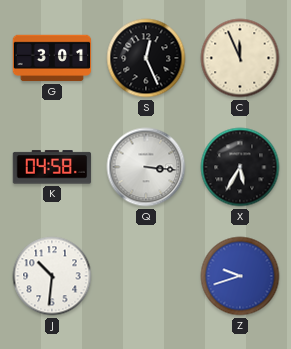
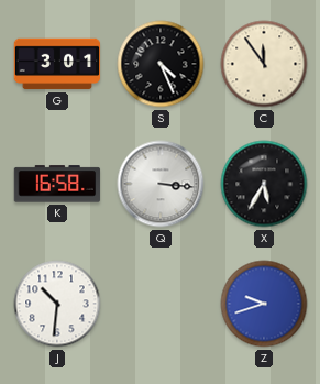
S: 12:26 -> 4:26
C: 11:56 -> 11:54
K: 04:58 -> 16:58
